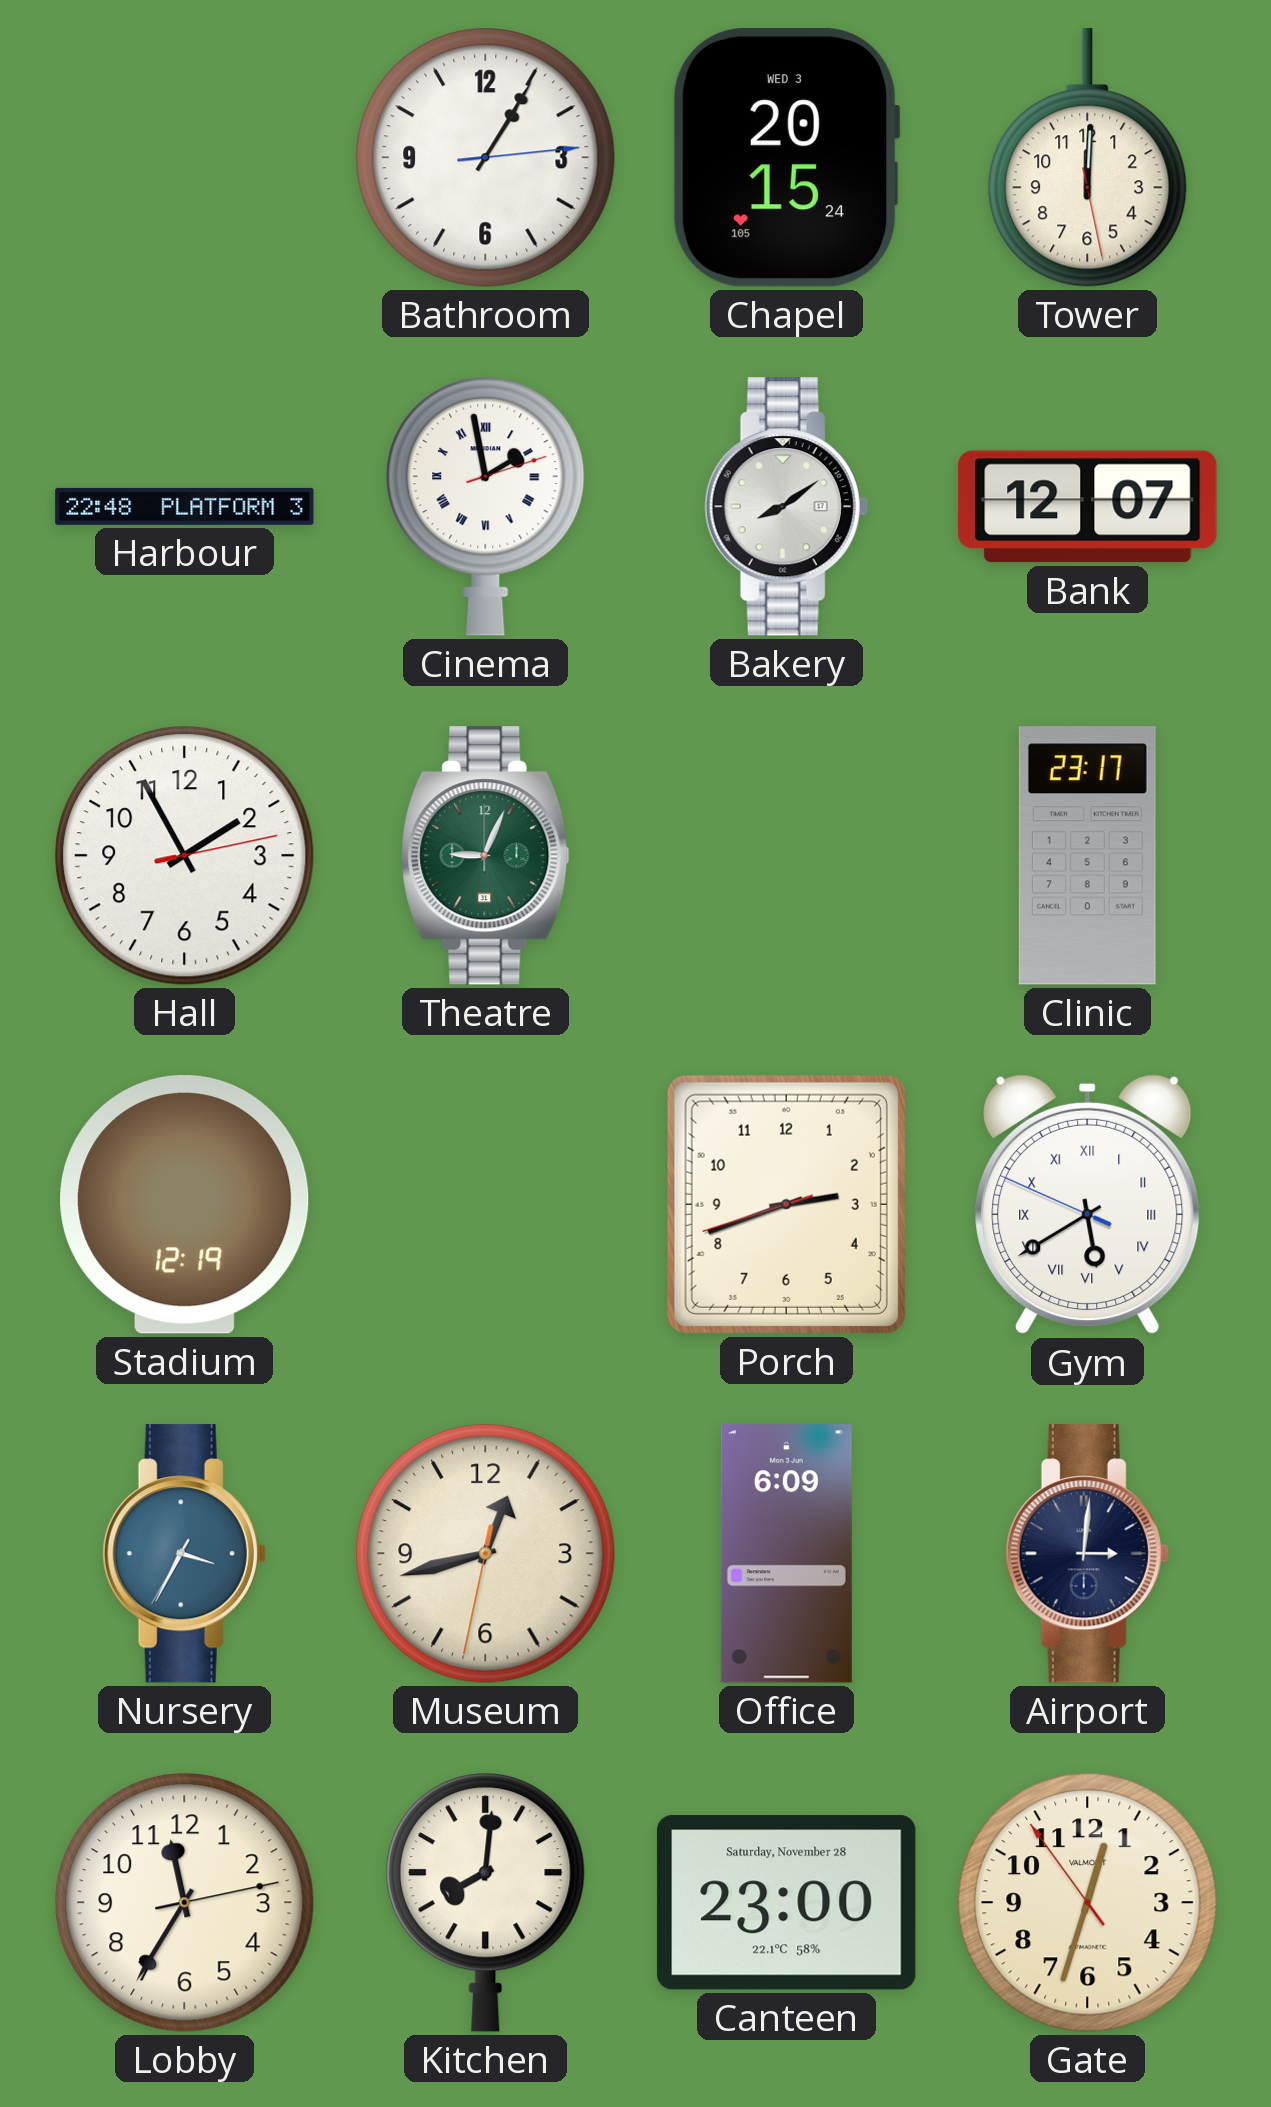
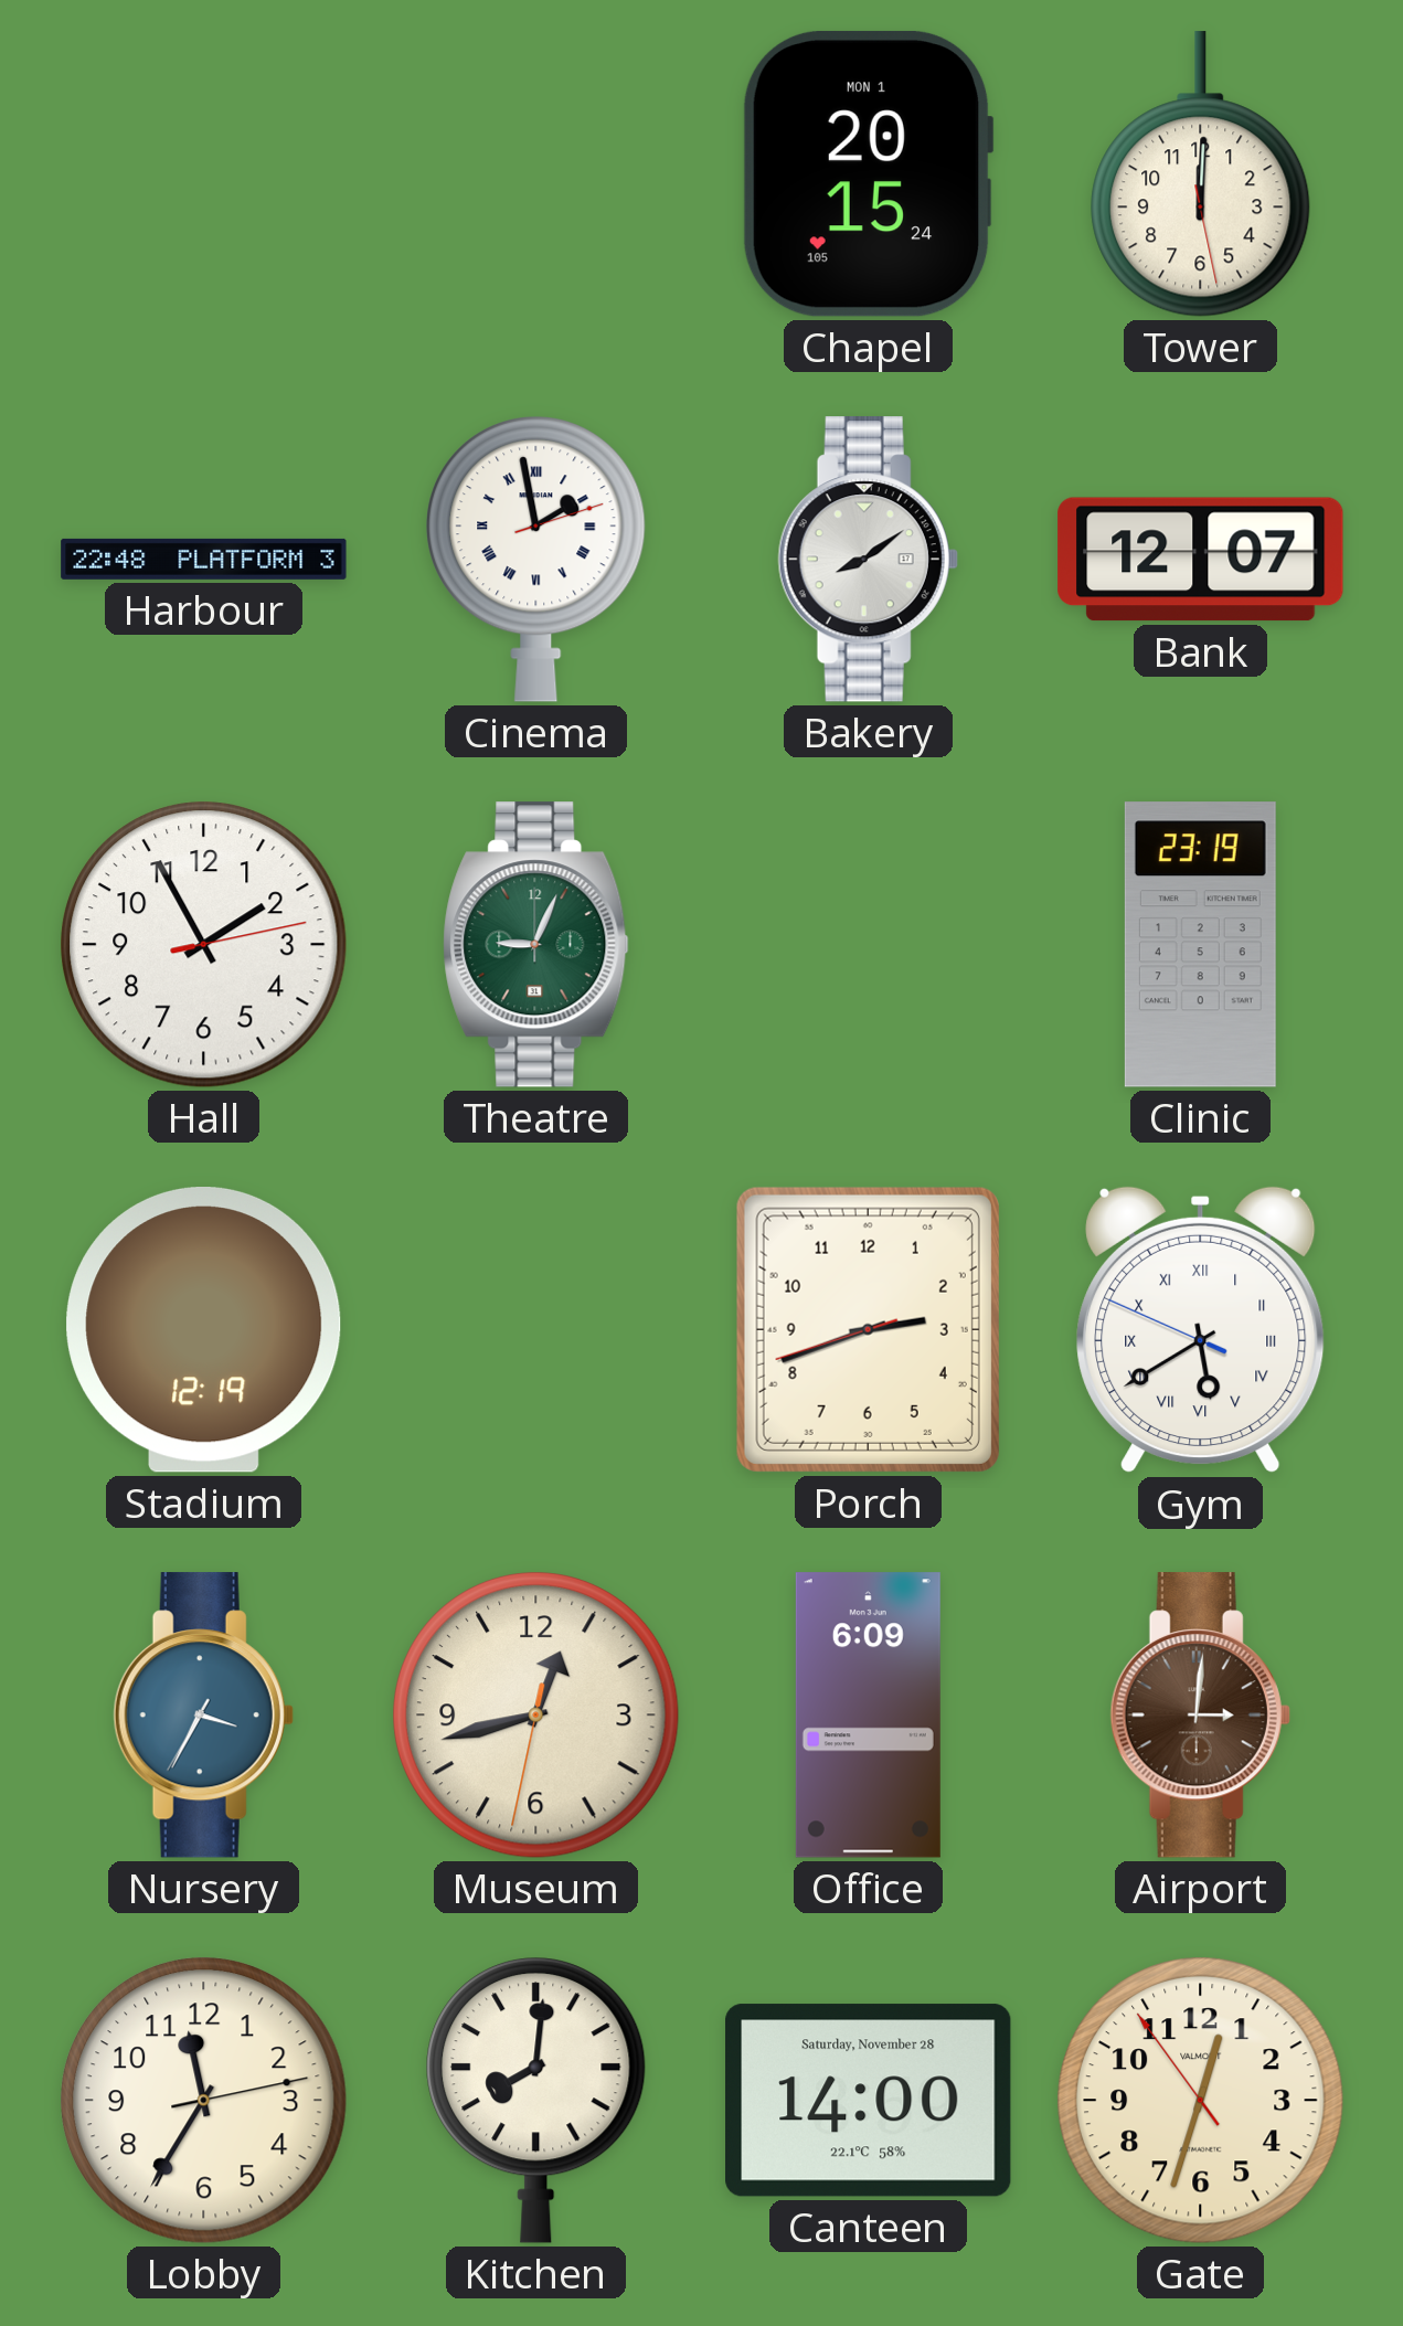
Bathroom: 1:05 -> none
Chapel date: WED 3 -> MON 1
Clinic: 23:17 -> 23:19
Airport dial: navy -> brown
Canteen: 23:00 -> 14:00
